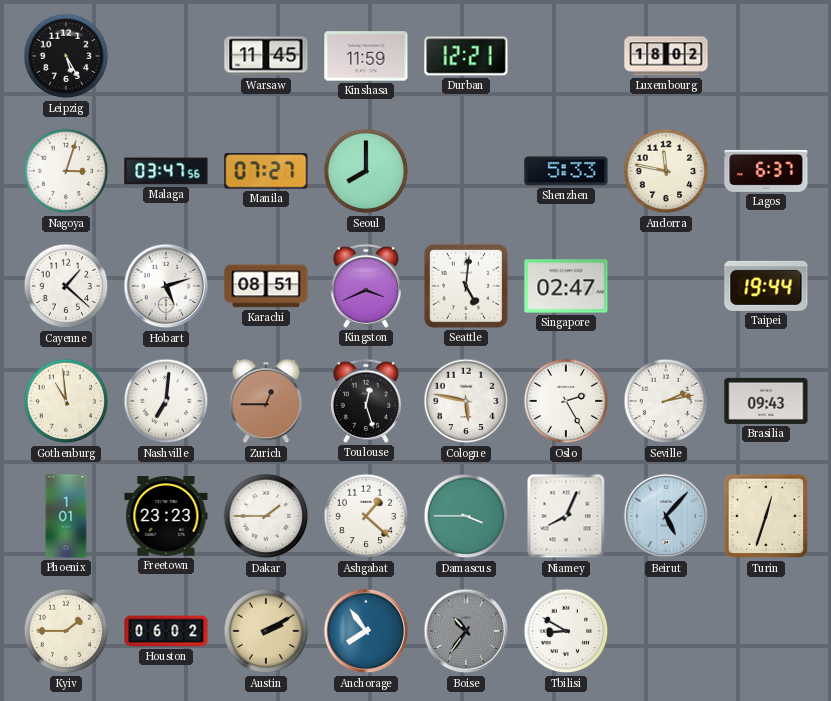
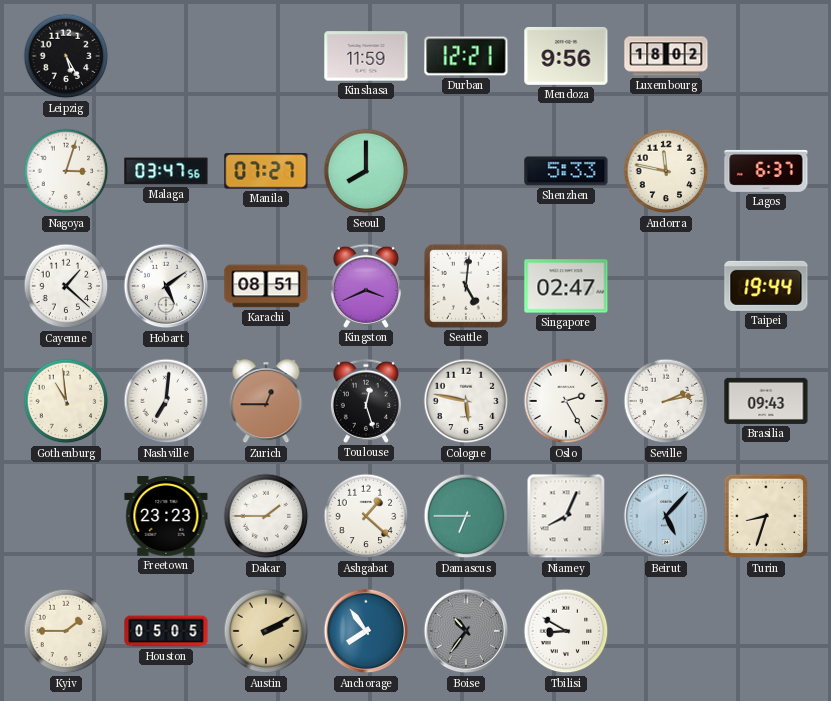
Warsaw: 11:45 -> none
Mendoza: none -> 9:56
Hobart: 5:12 -> 5:09
Phoenix: 1:01 -> none
Damascus: 3:45 -> 6:45
Turin: 12:33 -> 8:33
Houston: 06:02 -> 05:05
